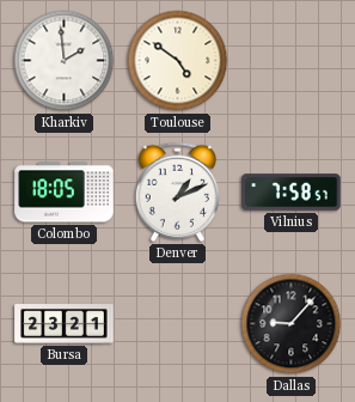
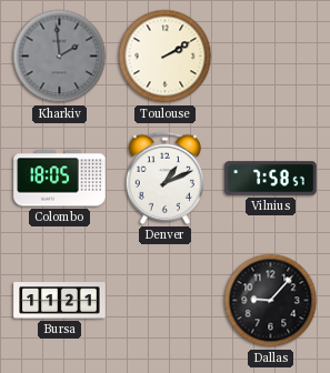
Kharkiv dial: white -> grey
Toulouse: 4:51 -> 2:10
Bursa: 23:21 -> 11:21
